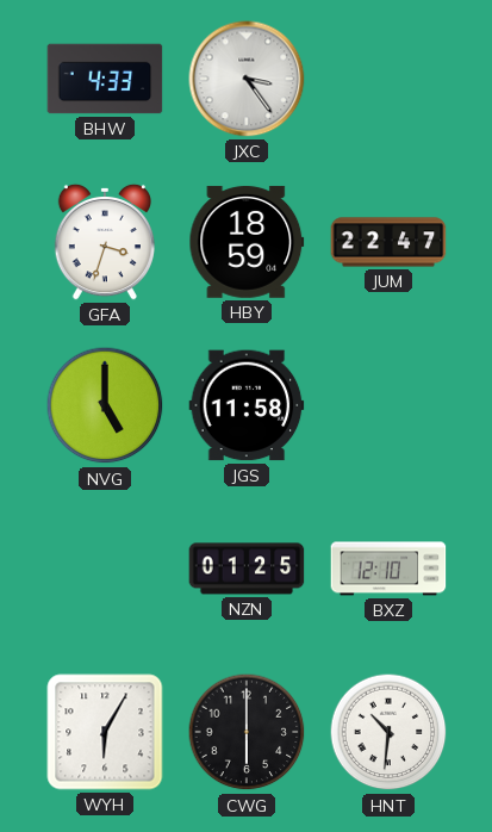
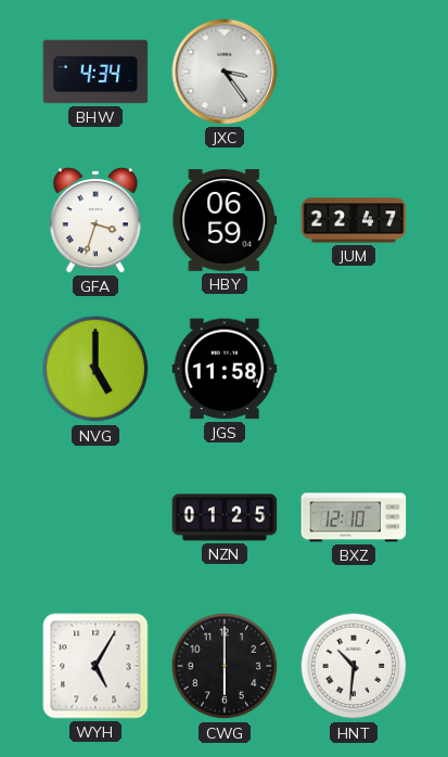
BHW: 4:33 -> 4:34
HBY: 18:59 -> 06:59
WYH: 6:05 -> 5:05
